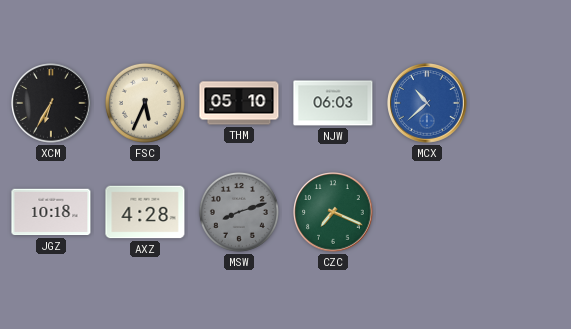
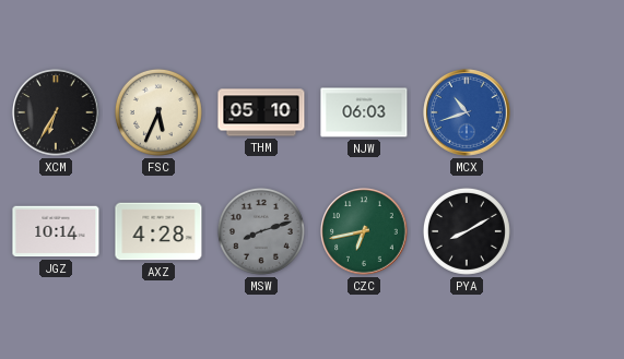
MCX: 10:38 -> 10:42
JGZ: 10:18 -> 10:14
CZC: 7:19 -> 6:43
PYA: none -> 8:10
